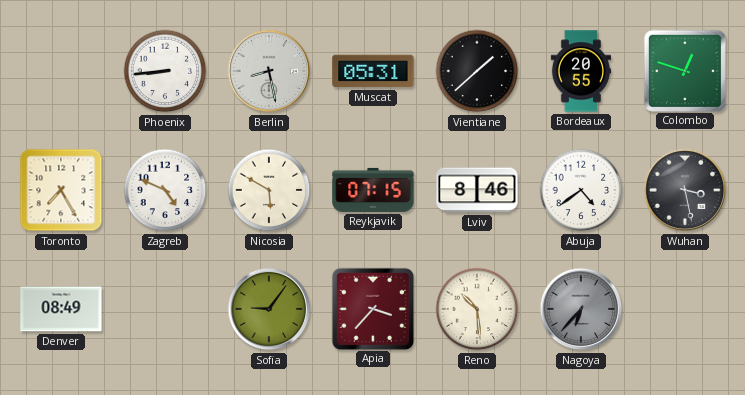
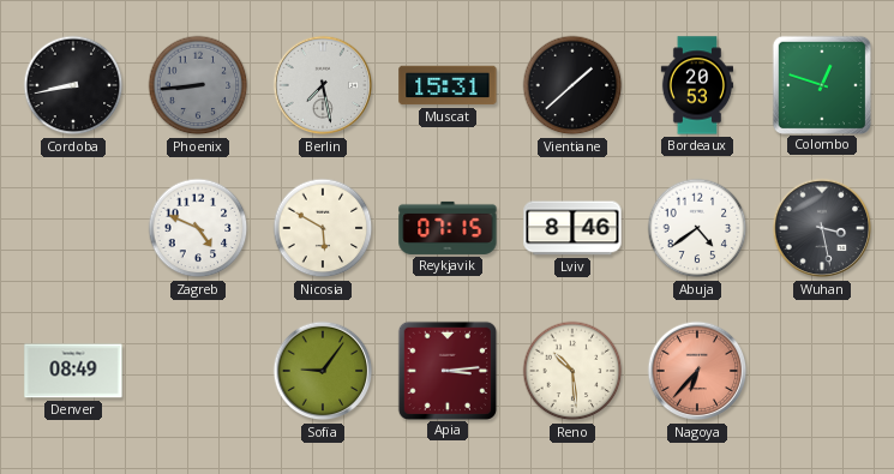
Cordoba: none -> 8:43
Phoenix dial: white -> grey
Berlin: 8:28 -> 7:28
Muscat: 05:31 -> 15:31
Bordeaux: 20:55 -> 20:53
Toronto: 7:25 -> none
Apia: 3:37 -> 3:14
Nagoya dial: grey -> salmon
